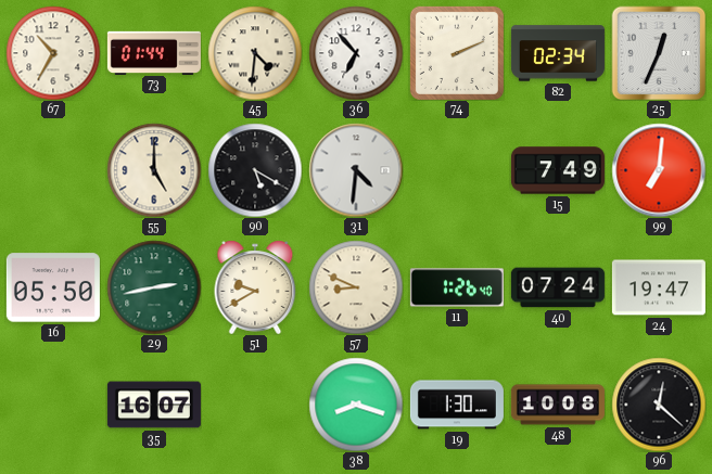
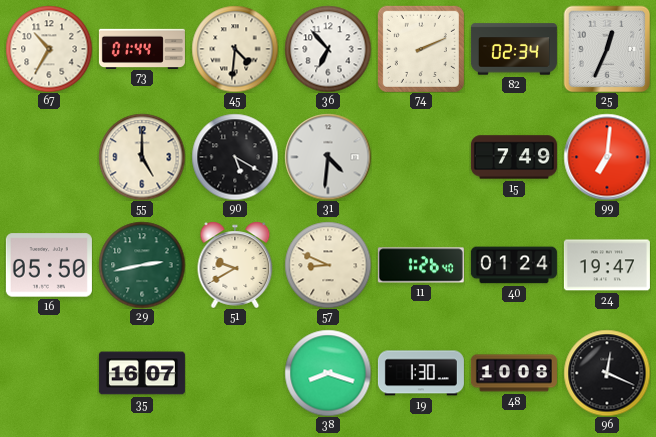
40: 07:24 -> 01:24
96: 12:22 -> 12:19
